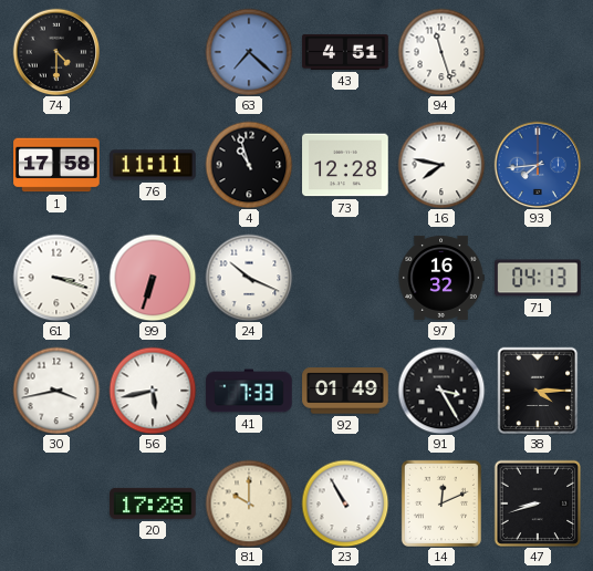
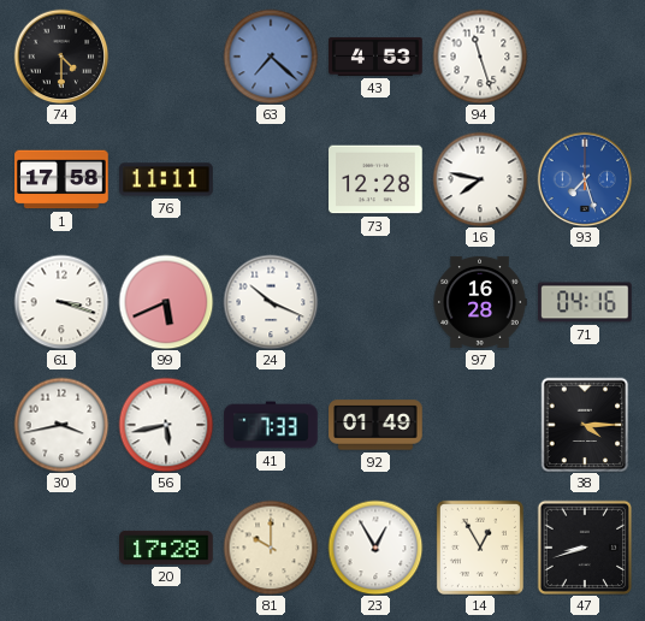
43: 4:51 -> 4:53
4: 10:57 -> none
93: 7:44 -> 7:27
99: 6:33 -> 5:41
97: 16:32 -> 16:28
71: 04:13 -> 04:16
91: 3:25 -> none
23: 10:55 -> 12:55
14: 12:11 -> 12:55
